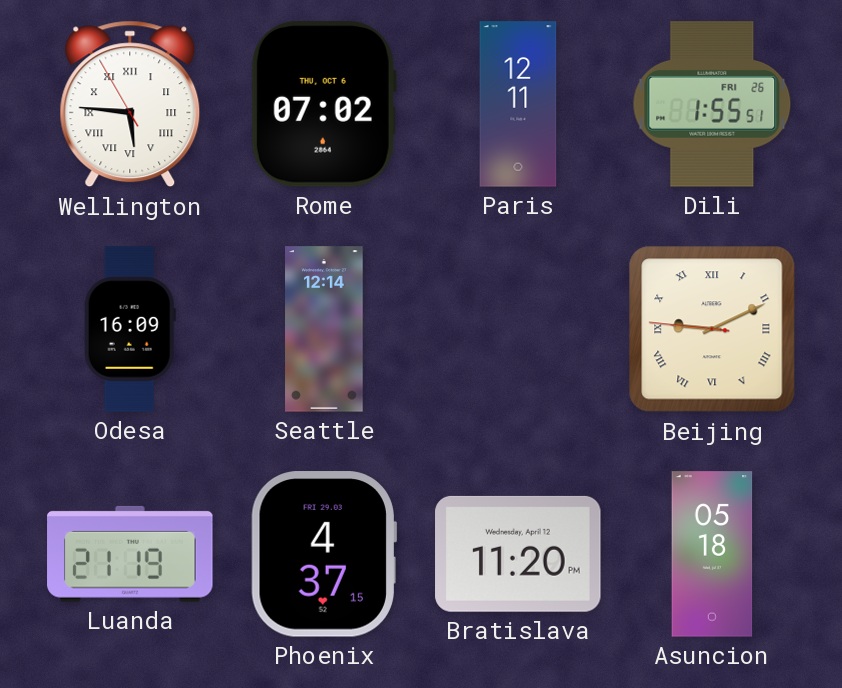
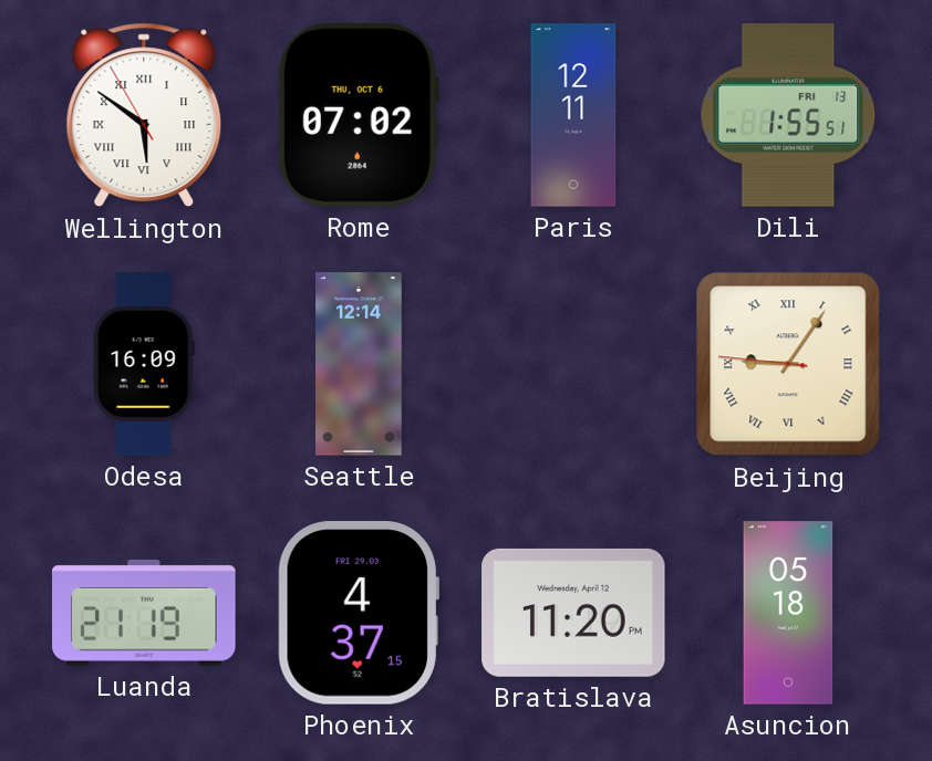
Wellington: 5:45 -> 5:50
Dili date: FRI 26 -> FRI 13
Beijing: 9:10 -> 9:05
